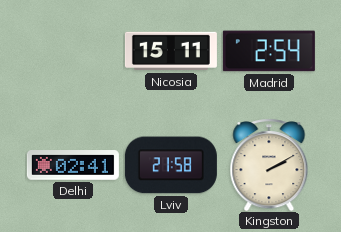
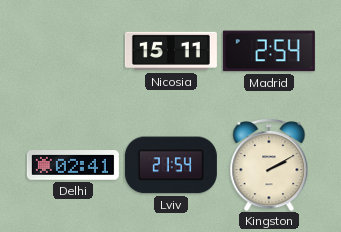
Lviv: 21:58 -> 21:54
